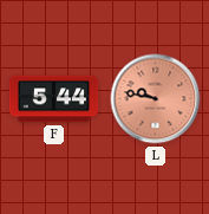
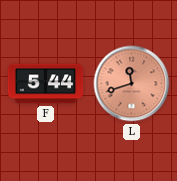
L: 9:47 -> 11:42
